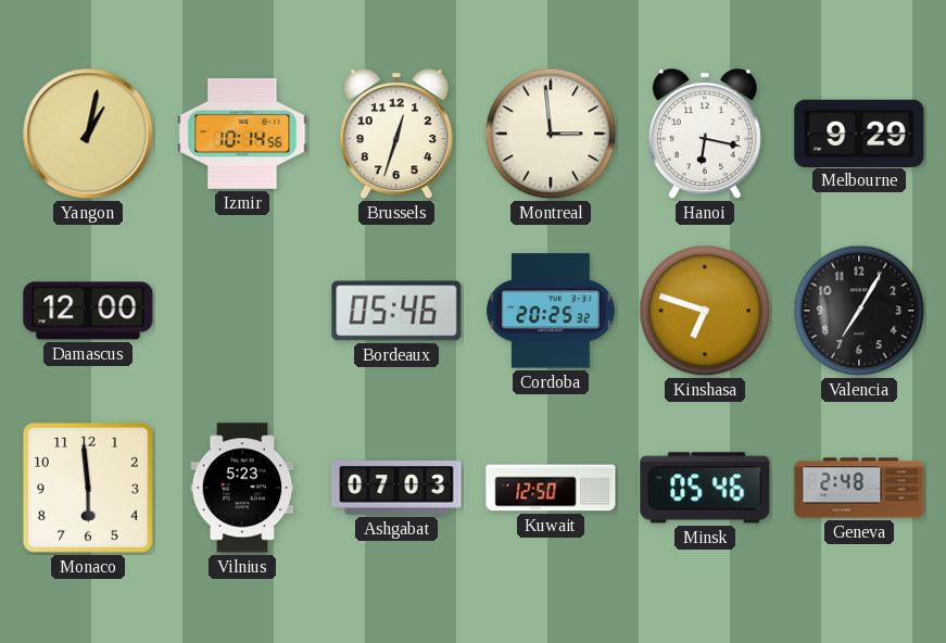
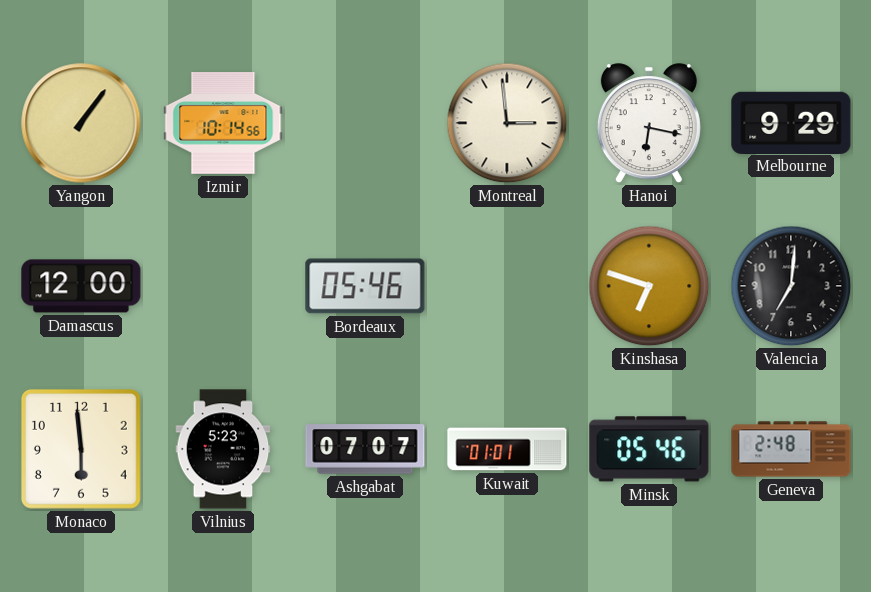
Yangon: 1:02 -> 1:06
Brussels: 12:33 -> none
Cordoba: 20:25 -> none
Valencia: 7:05 -> 7:01
Ashgabat: 07:03 -> 07:07
Kuwait: 12:50 -> 01:01
